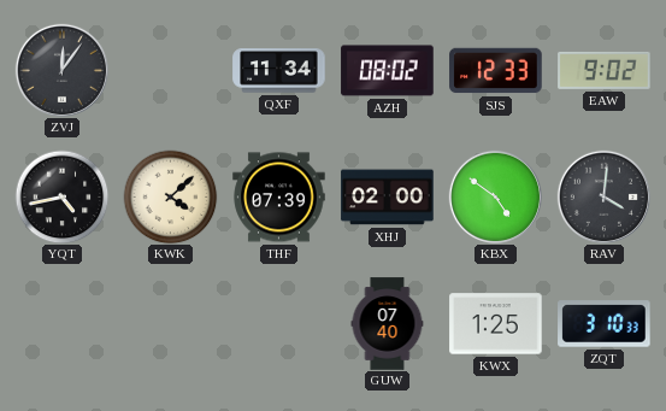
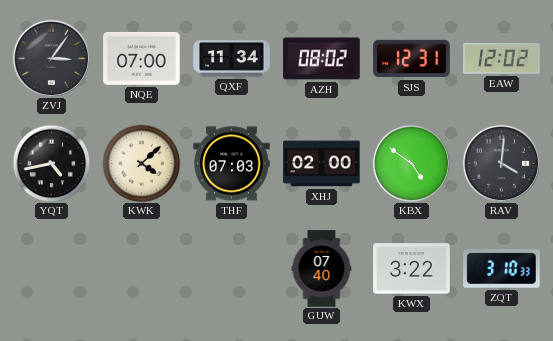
ZVJ: 12:06 -> 3:06
NQE: none -> 07:00
SJS: 12:33 -> 12:31
EAW: 9:02 -> 12:02
THF: 07:39 -> 07:03
KWX: 1:25 -> 3:22
